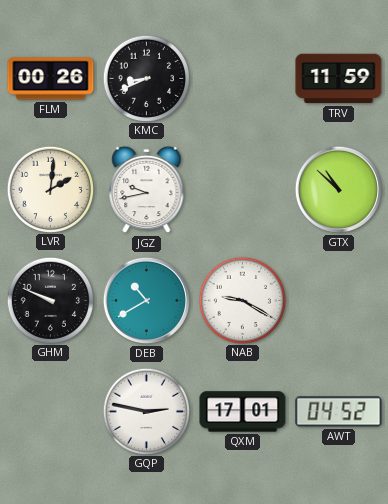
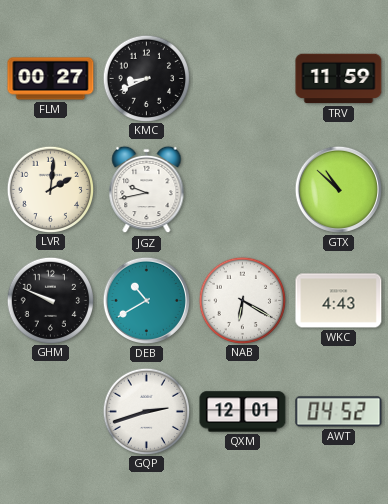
FLM: 00:26 -> 00:27
NAB: 9:20 -> 6:20
WKC: none -> 4:43
GQP: 2:47 -> 2:42
QXM: 17:01 -> 12:01
